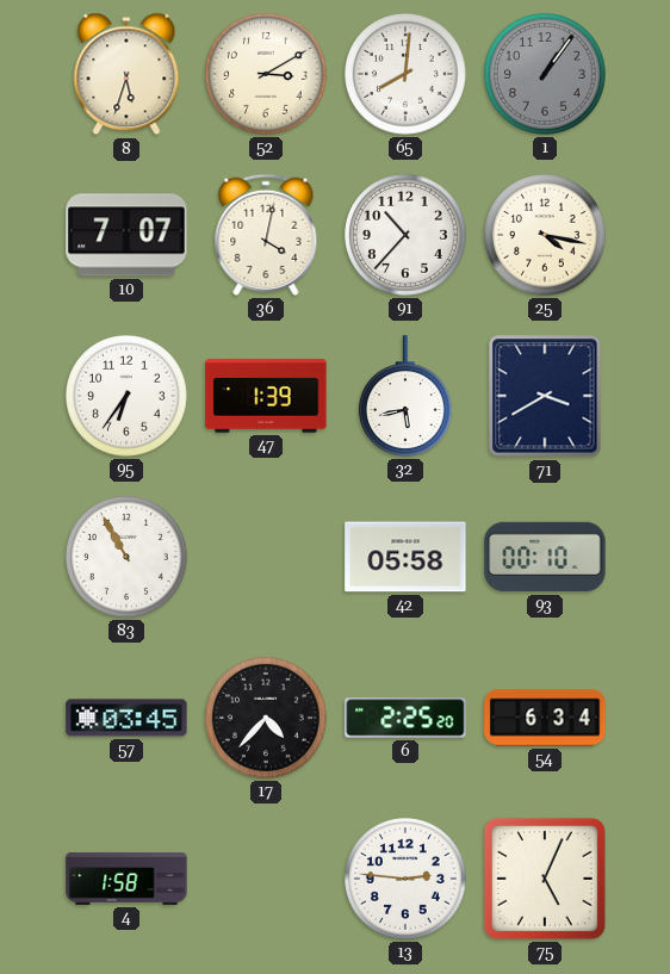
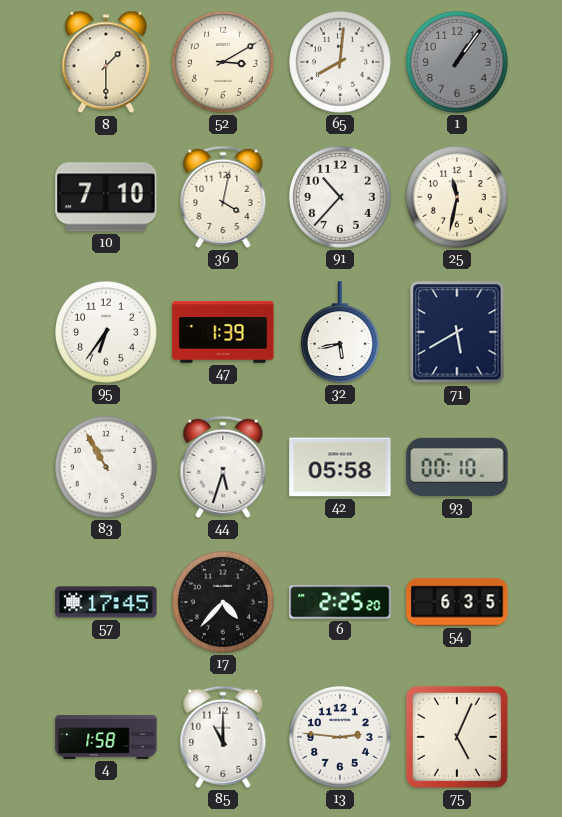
8: 5:33 -> 1:30
10: 7:07 -> 7:10
25: 4:17 -> 11:32
71: 3:40 -> 5:40
44: none -> 5:33
57: 03:45 -> 17:45
54: 6:34 -> 6:35
85: none -> 11:00
